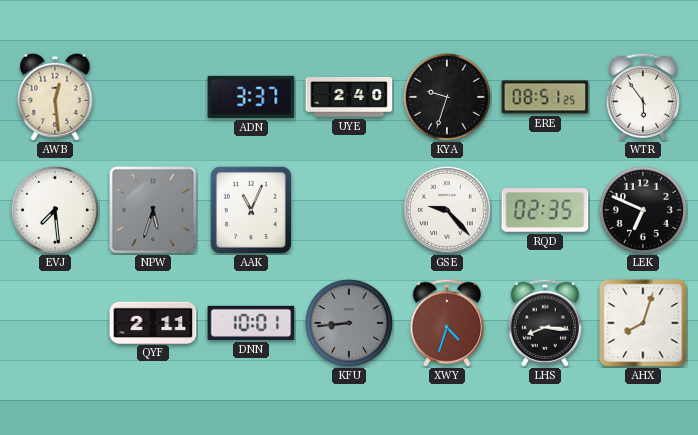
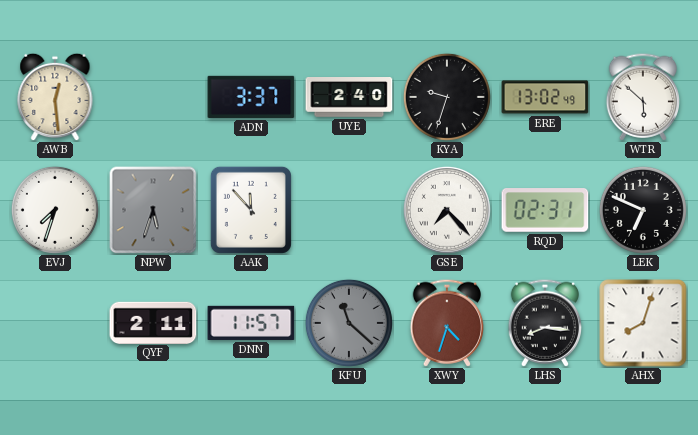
ERE: 08:51 -> 13:02
WTR: 5:54 -> 5:52
EVJ: 7:29 -> 7:33
AAK: 11:04 -> 11:53
GSE: 9:23 -> 7:23
RQD: 02:35 -> 02:31
DNN: 10:01 -> 11:57
KFU: 8:44 -> 11:22
